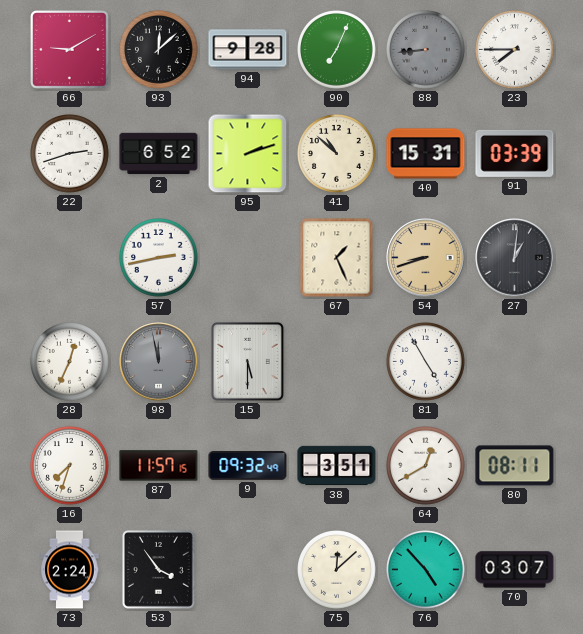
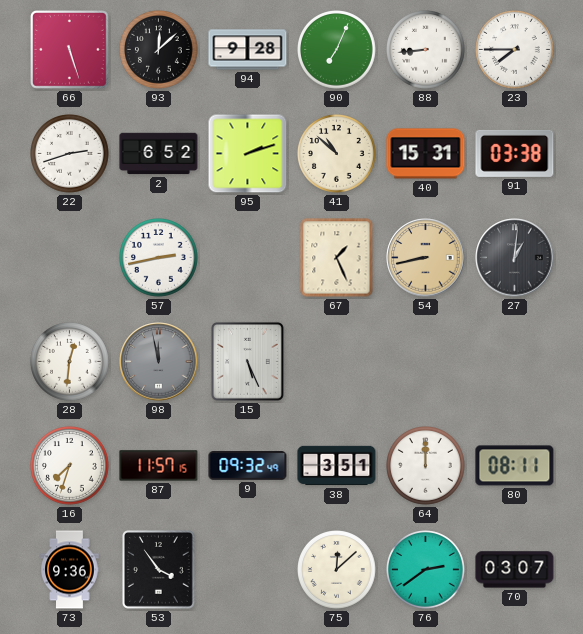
66: 9:10 -> 5:27
88 dial: grey -> white
91: 03:39 -> 03:38
54: 8:42 -> 8:43
28: 12:34 -> 12:31
15: 5:30 -> 5:26
81: 4:55 -> none
64: 12:40 -> 12:00
73: 2:24 -> 9:36
76: 4:53 -> 2:39
